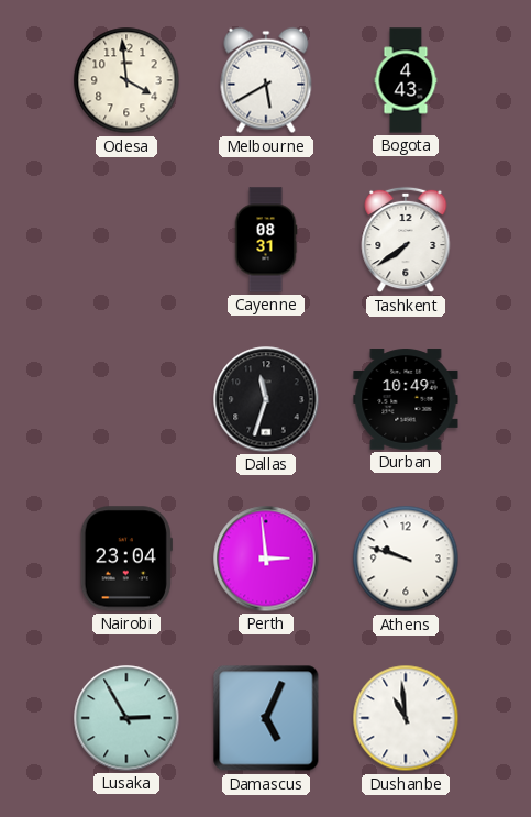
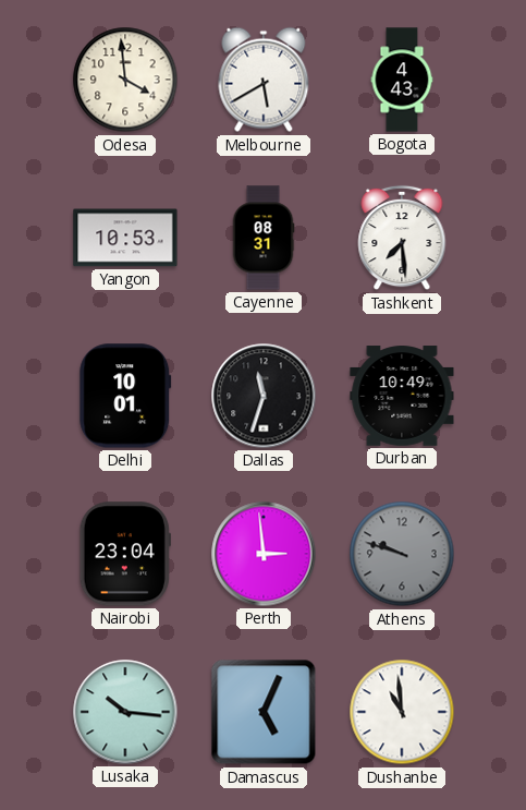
Yangon: none -> 10:53
Tashkent: 7:39 -> 7:29
Delhi: none -> 10:01
Athens dial: white -> grey
Lusaka: 2:55 -> 10:16
